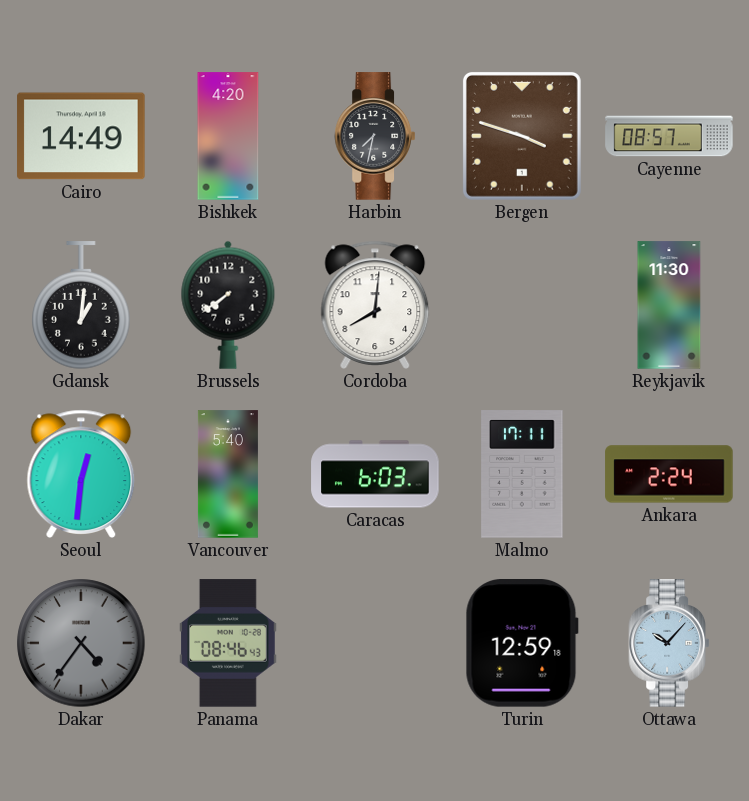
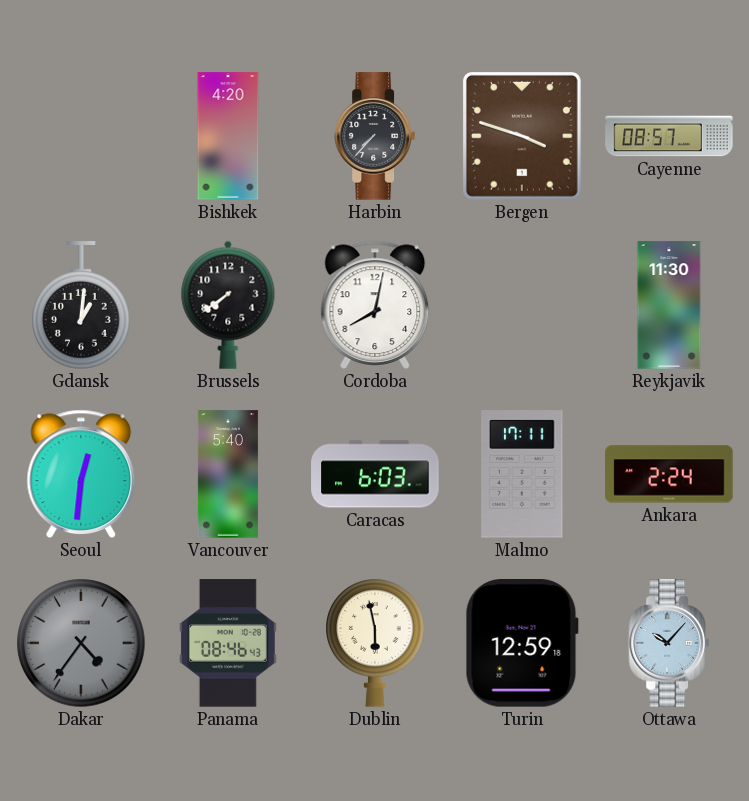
Cairo: 14:49 -> none
Harbin: 7:32 -> 7:37
Cordoba: 8:01 -> 8:02
Dublin: none -> 5:58
